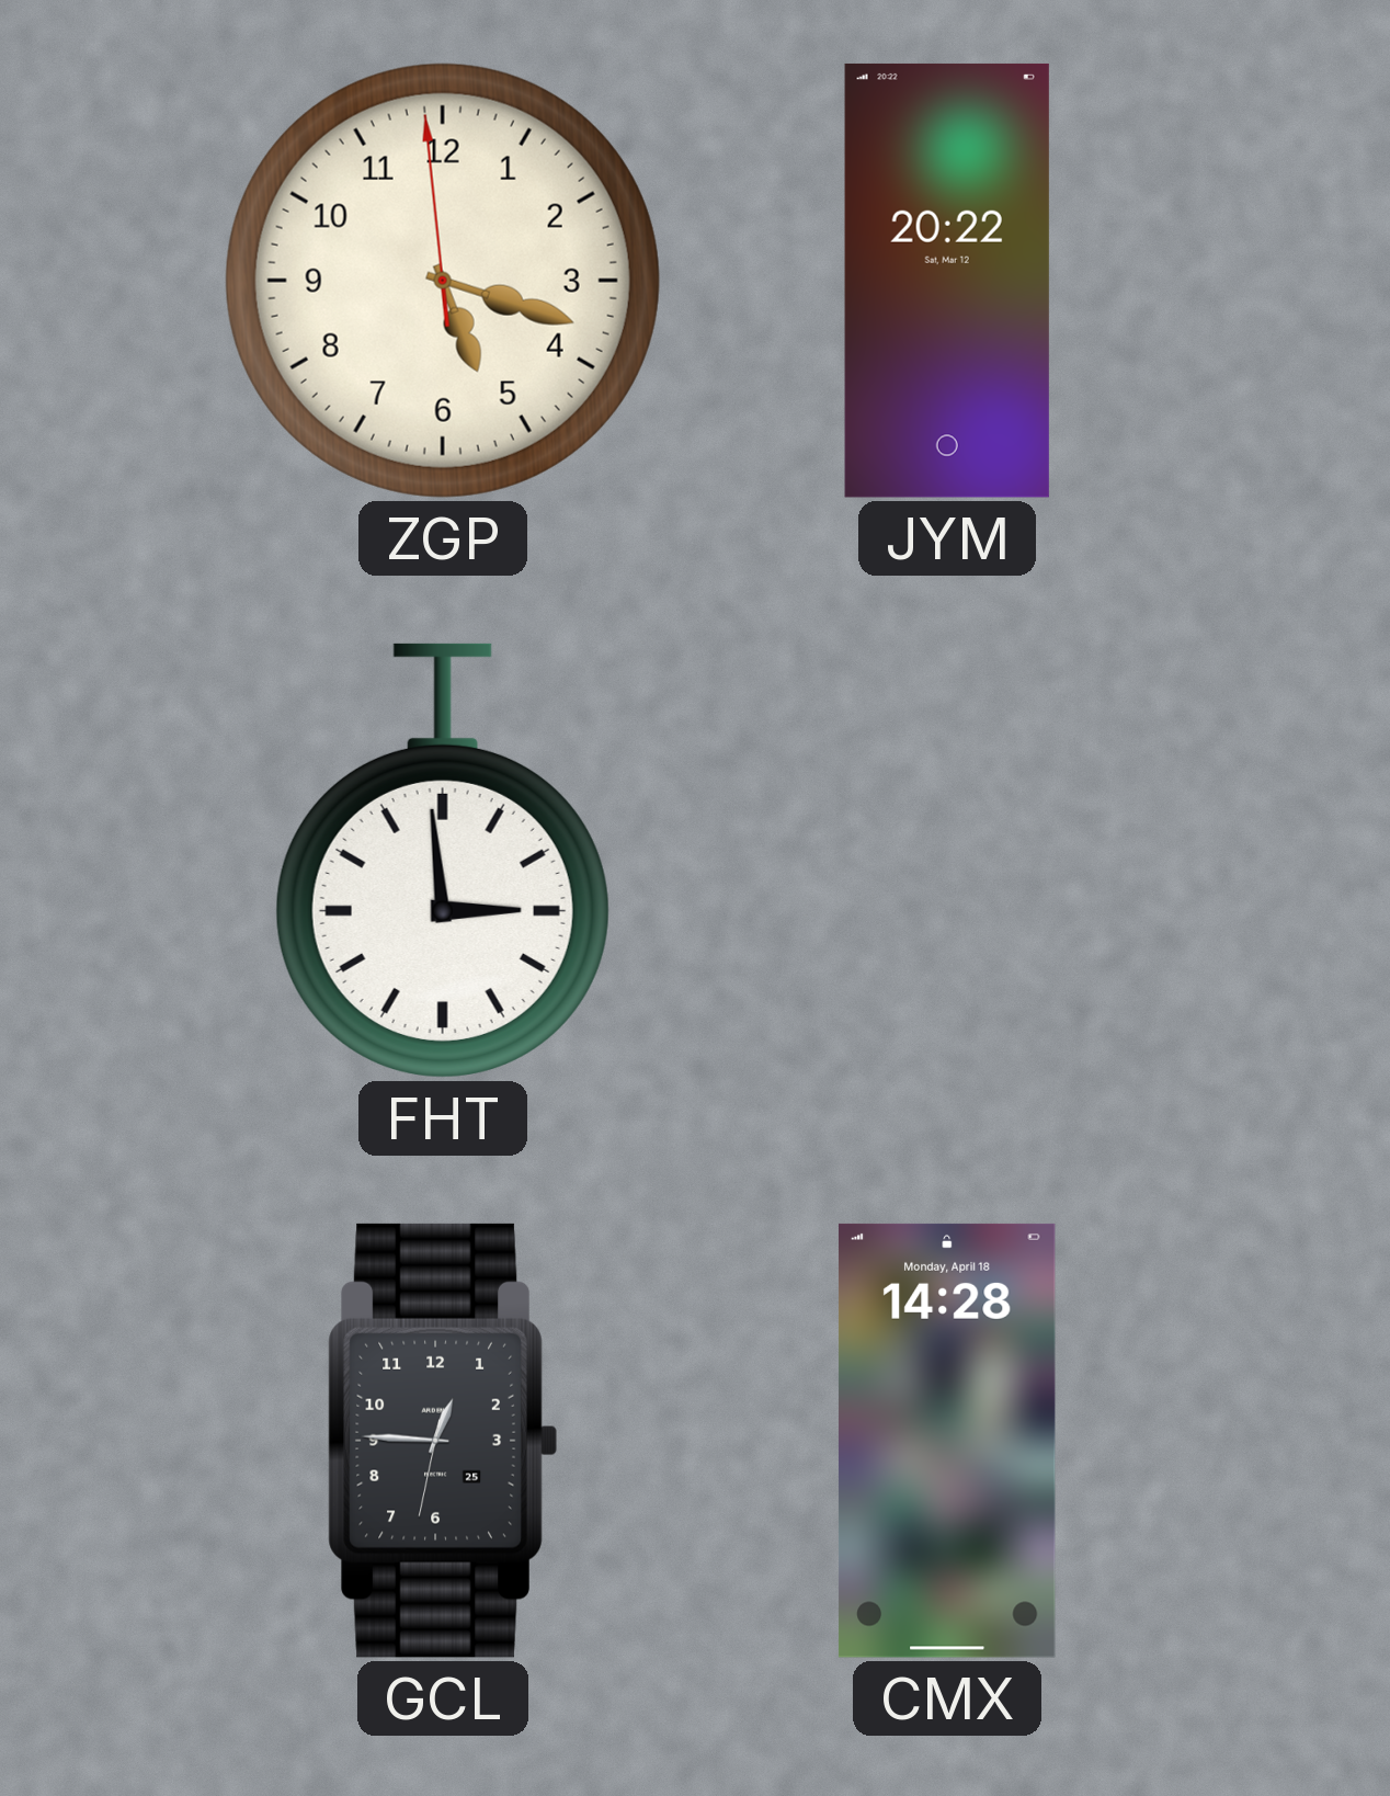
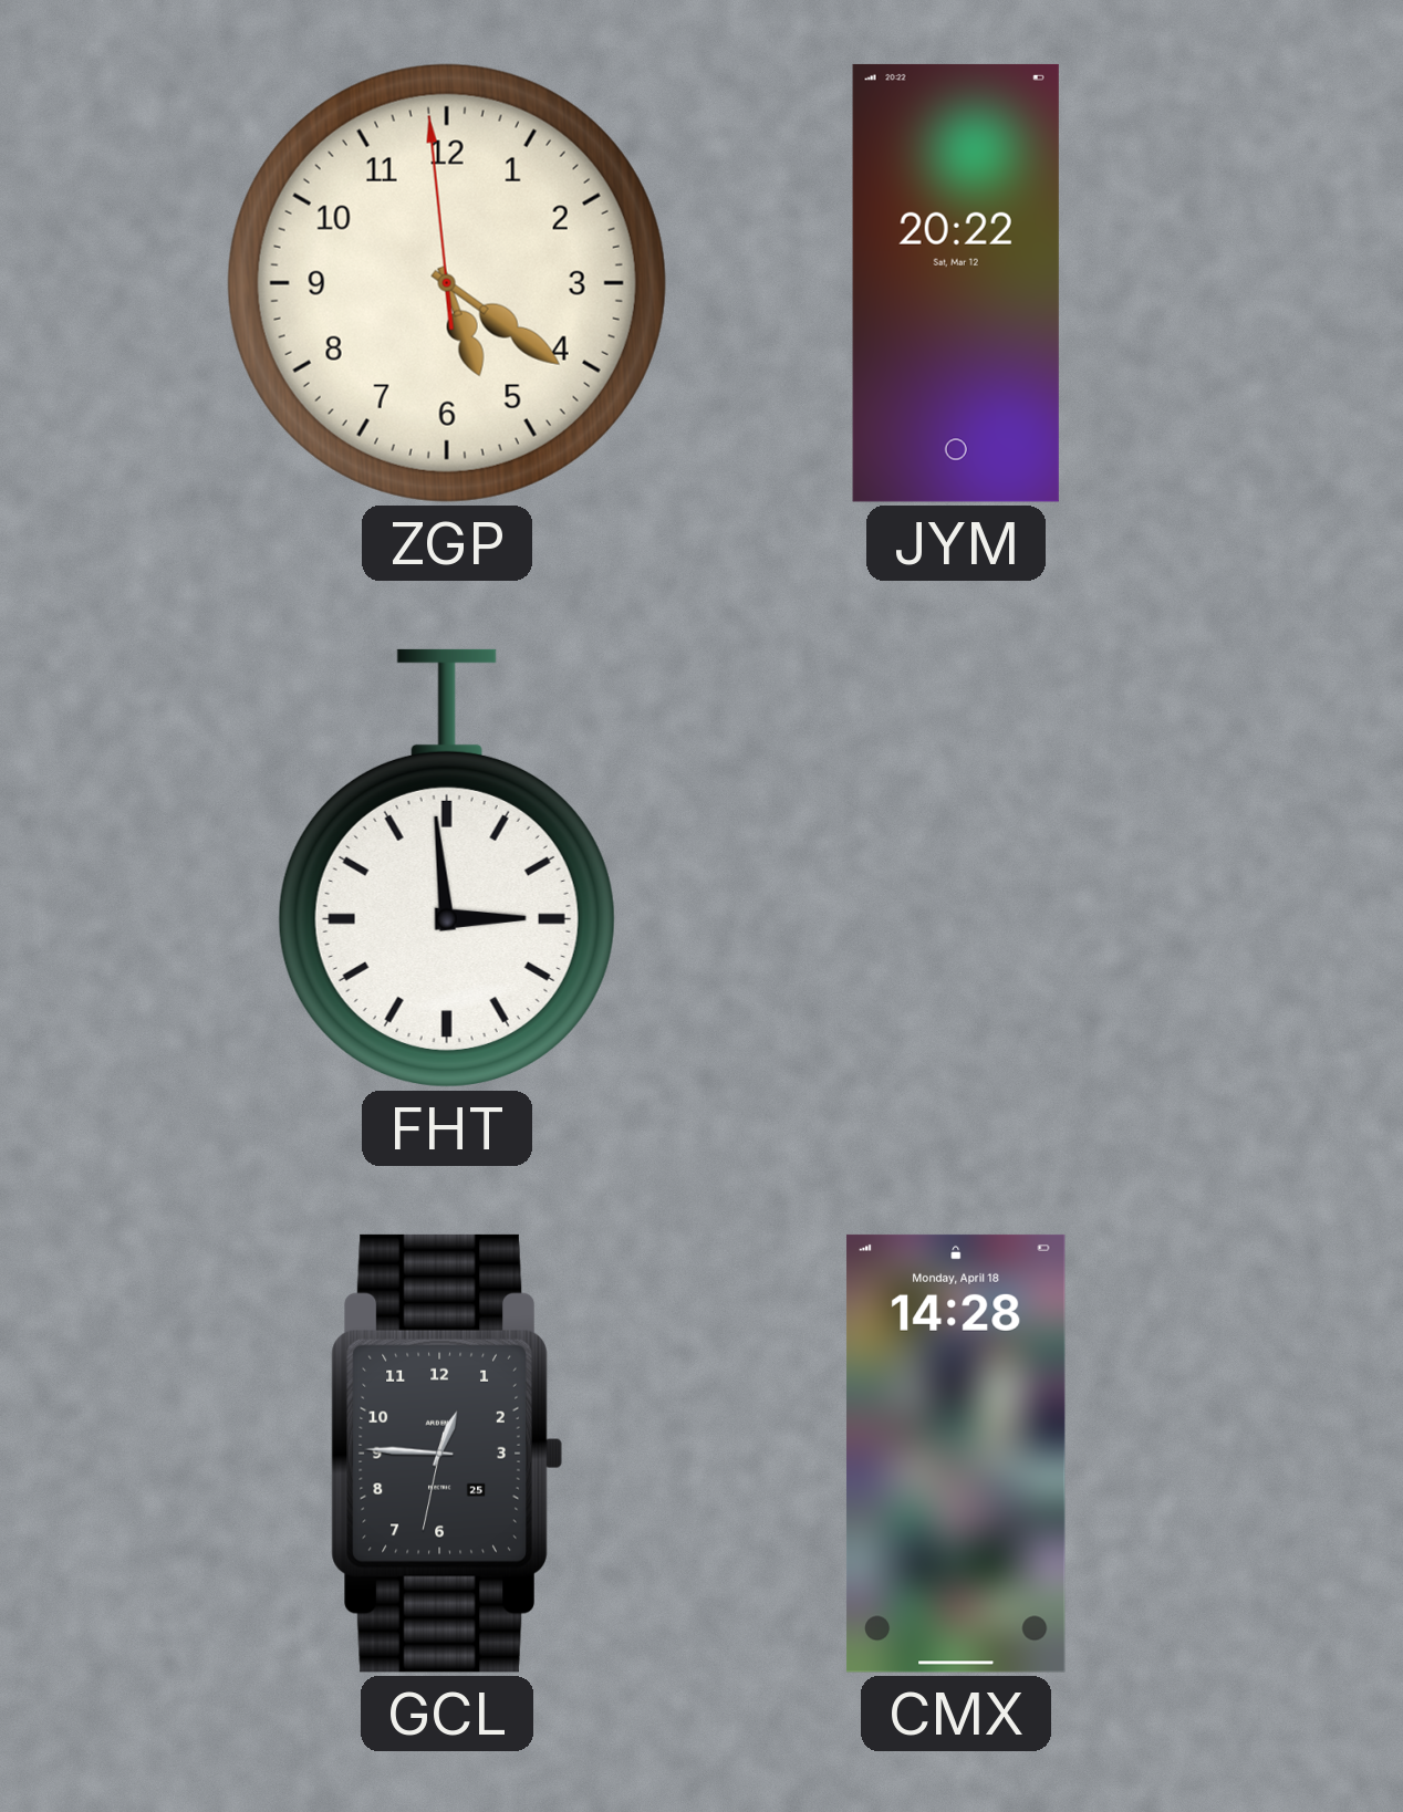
ZGP: 5:17 -> 5:20
